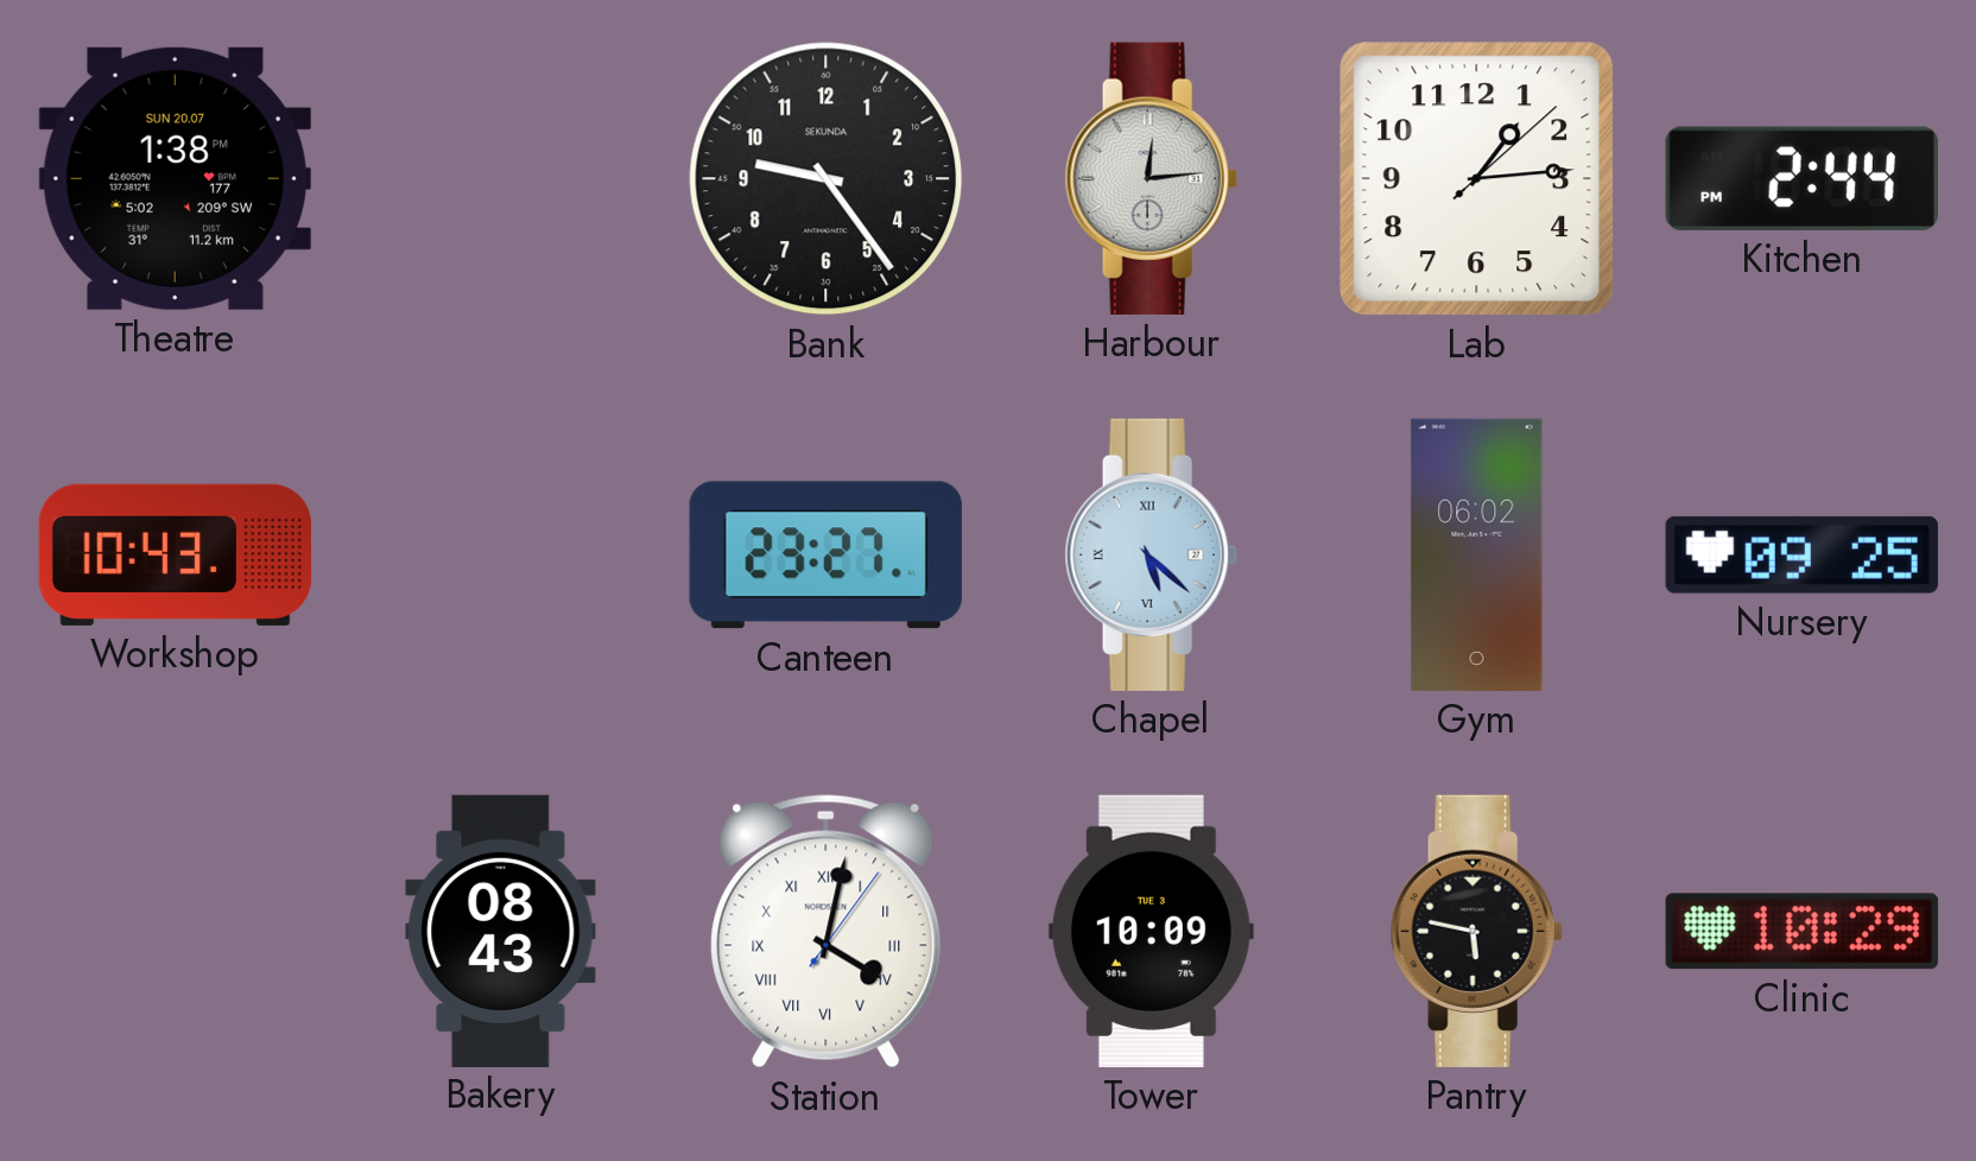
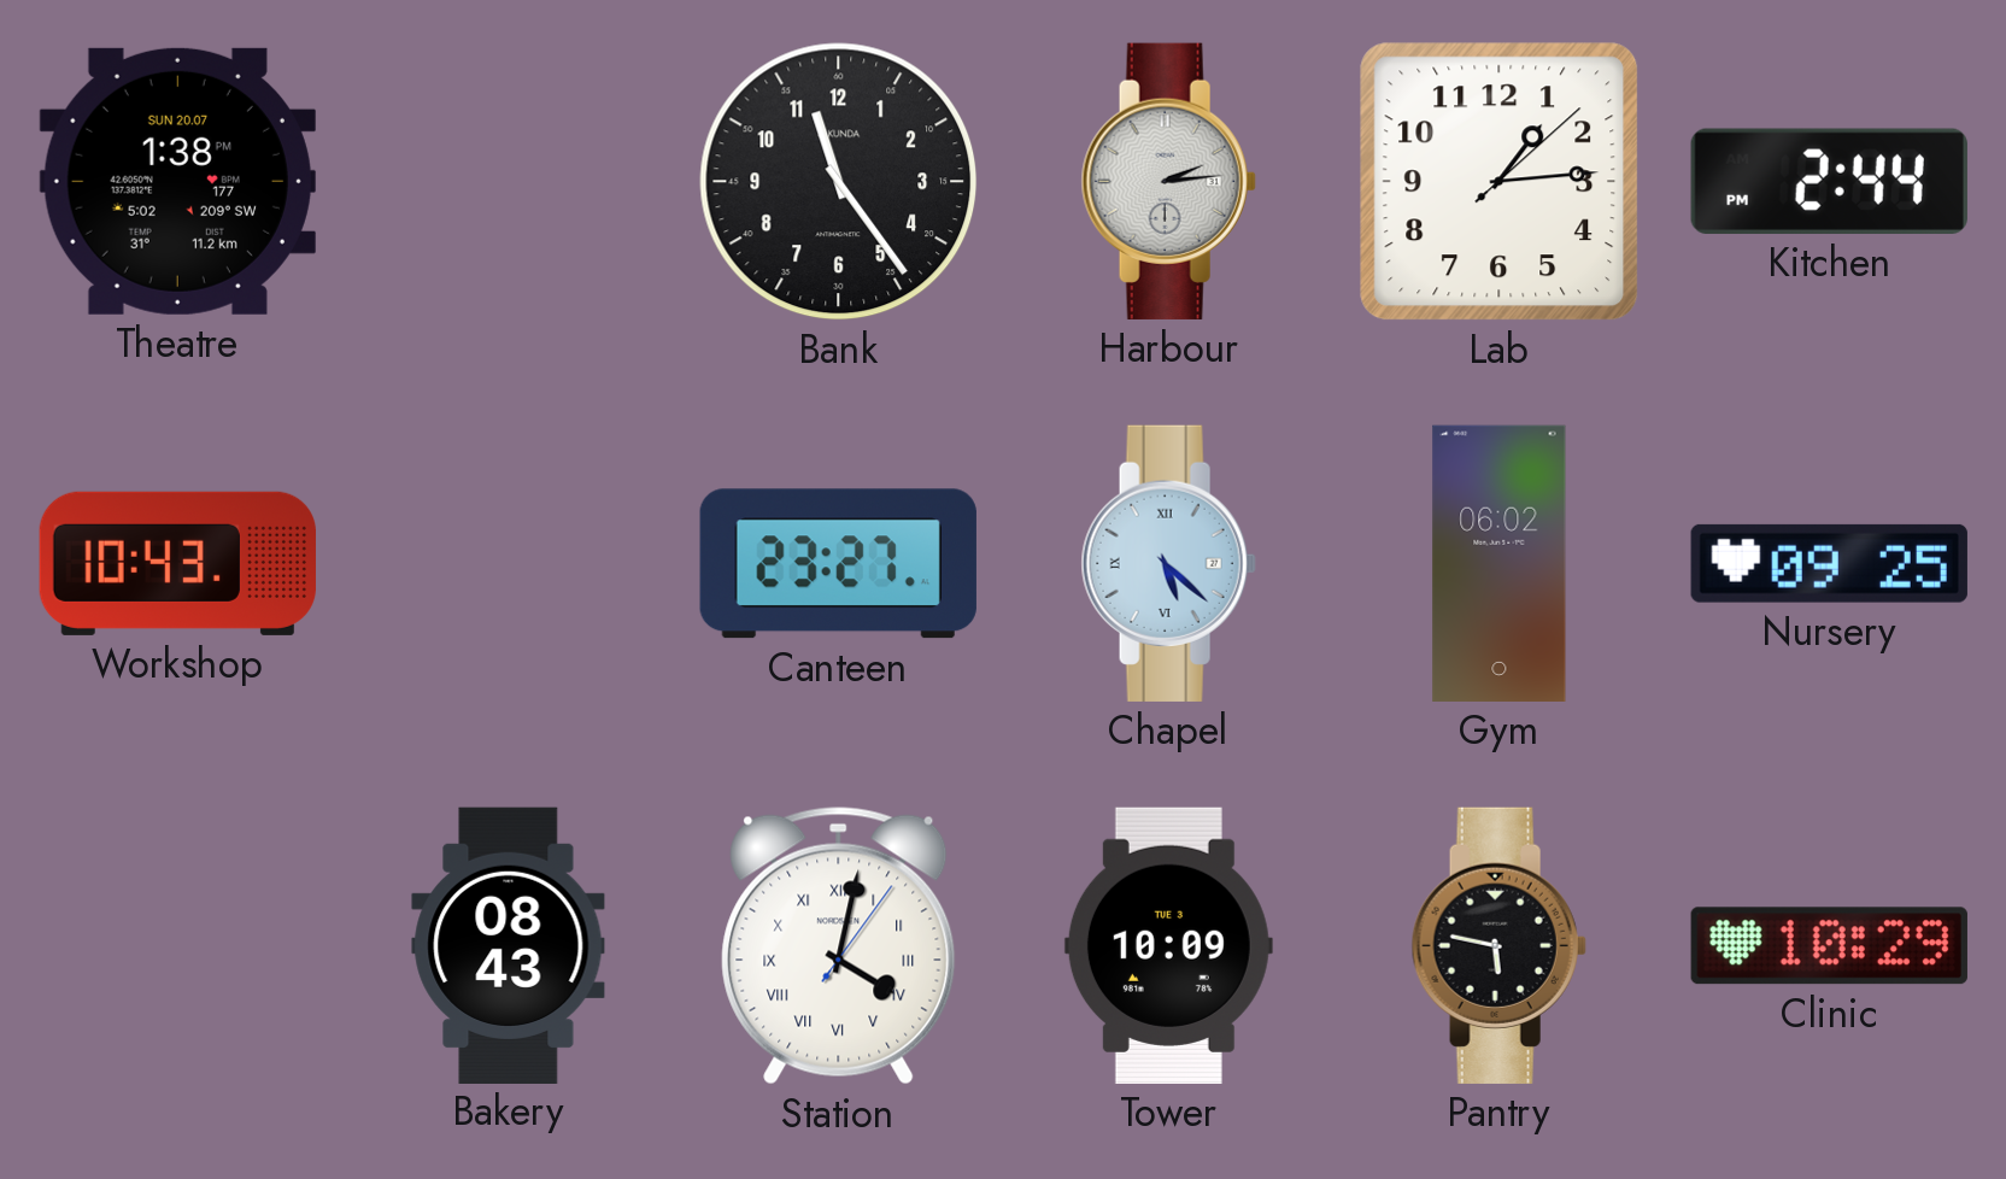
Bank: 9:24 -> 11:24
Harbour: 12:14 -> 2:14
